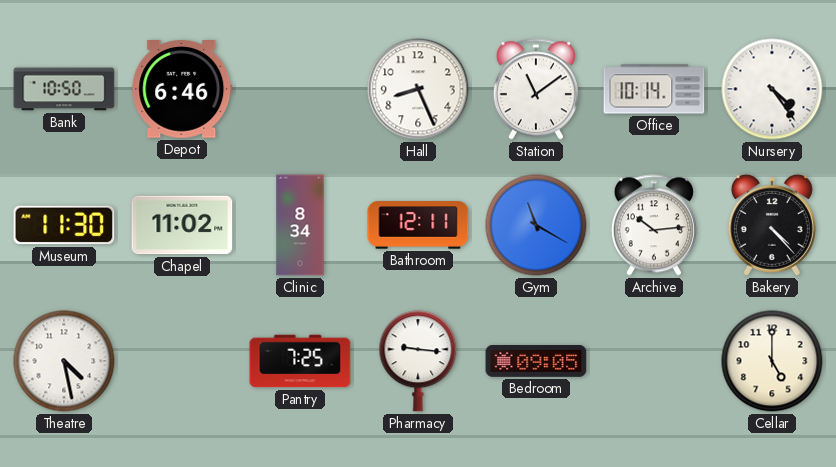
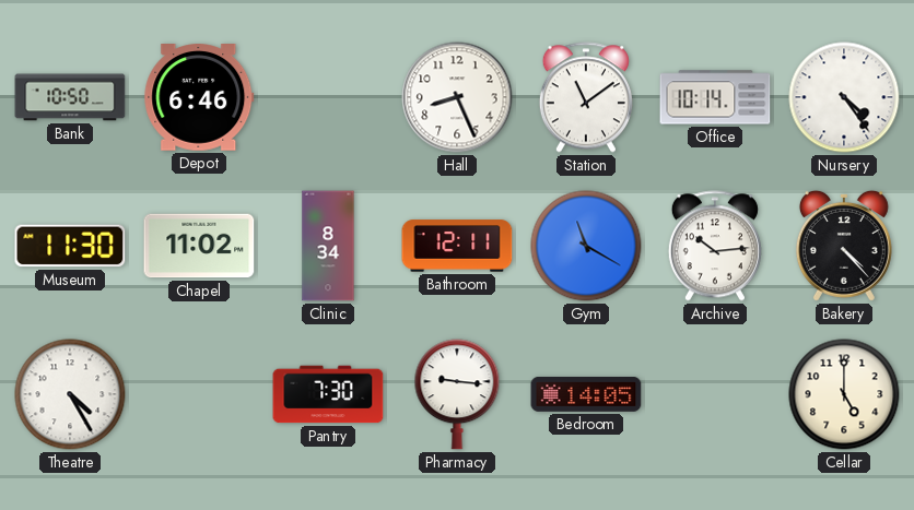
Theatre: 4:28 -> 4:25
Pantry: 7:25 -> 7:30
Bedroom: 09:05 -> 14:05
